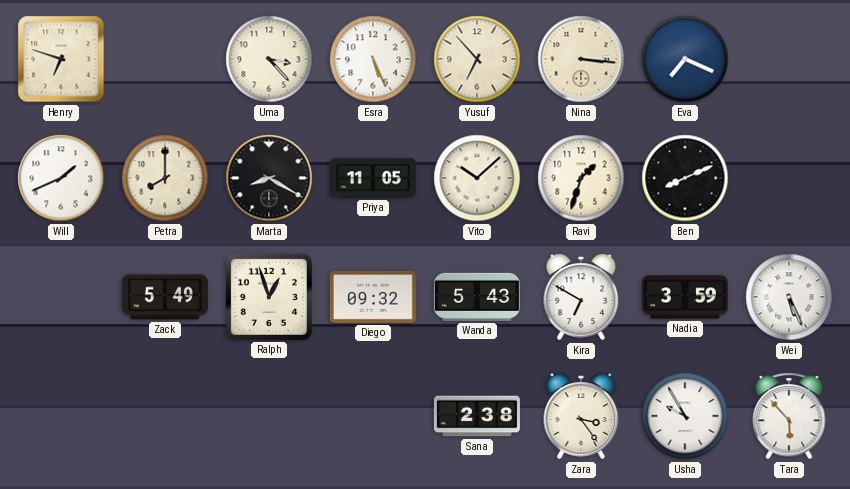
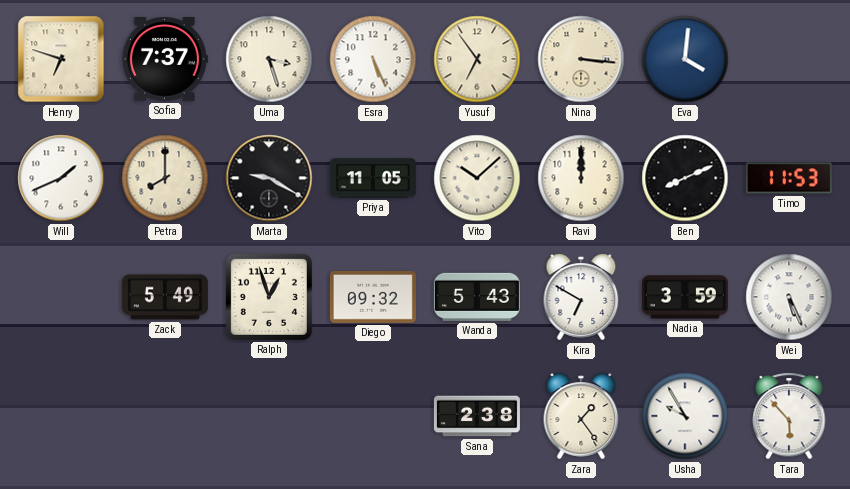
Sofia: none -> 7:37
Uma: 3:23 -> 3:27
Yusuf: 6:53 -> 6:54
Eva: 7:19 -> 4:01
Marta: 8:20 -> 9:20
Ravi: 1:33 -> 12:00
Timo: none -> 11:53
Zara: 3:24 -> 1:24
